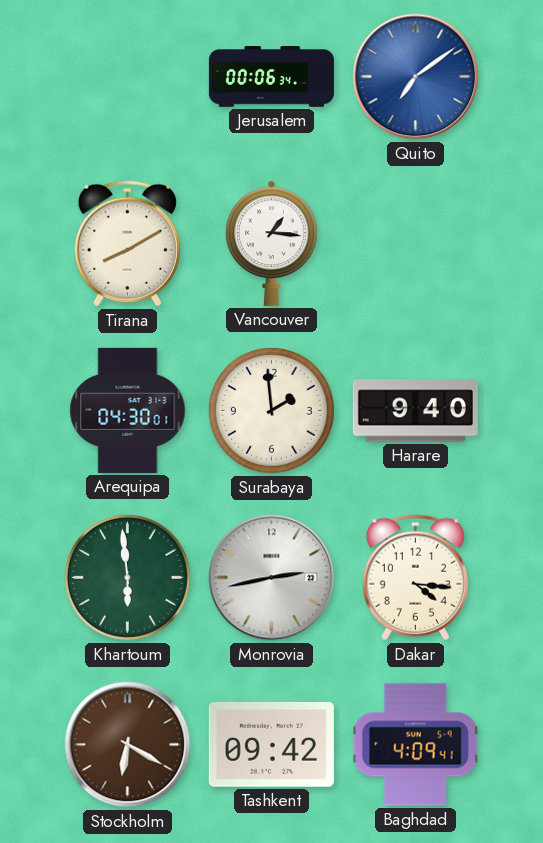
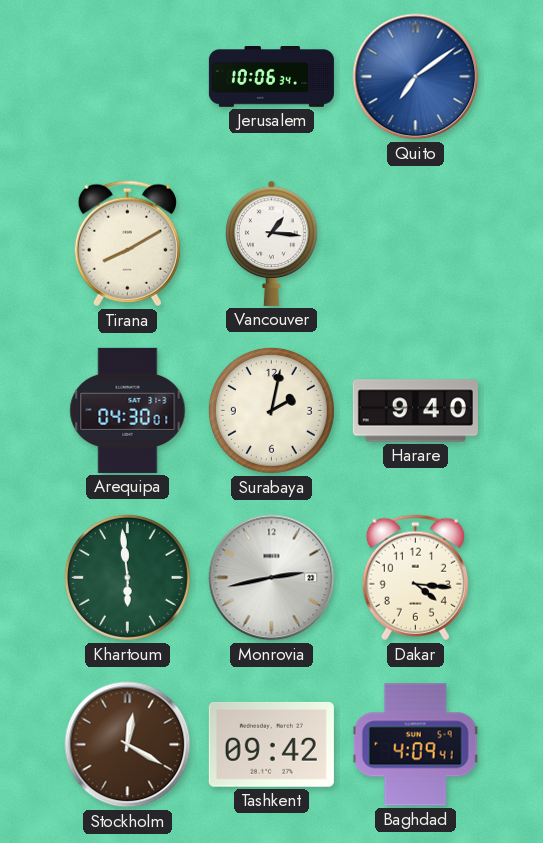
Jerusalem: 00:06 -> 10:06
Surabaya: 1:59 -> 2:02
Stockholm: 6:20 -> 12:20
